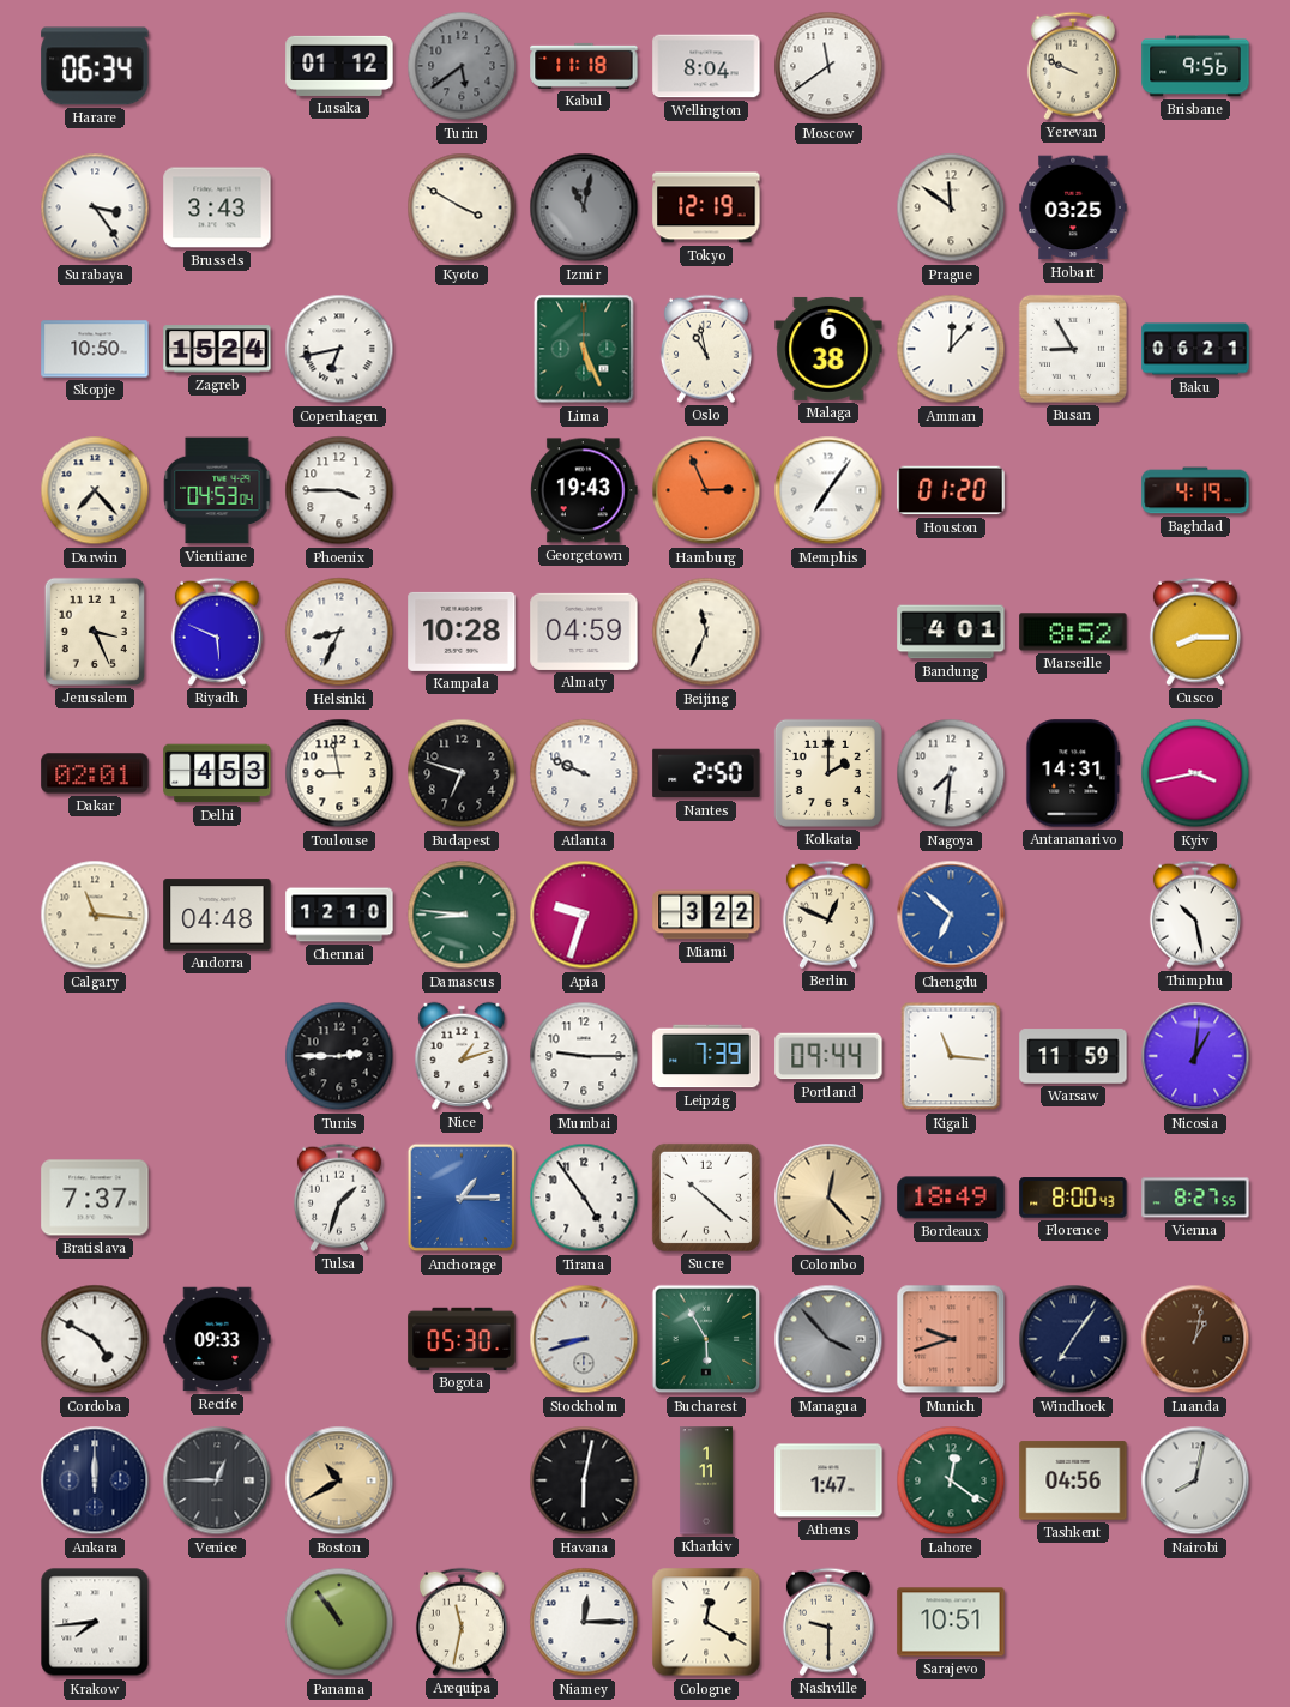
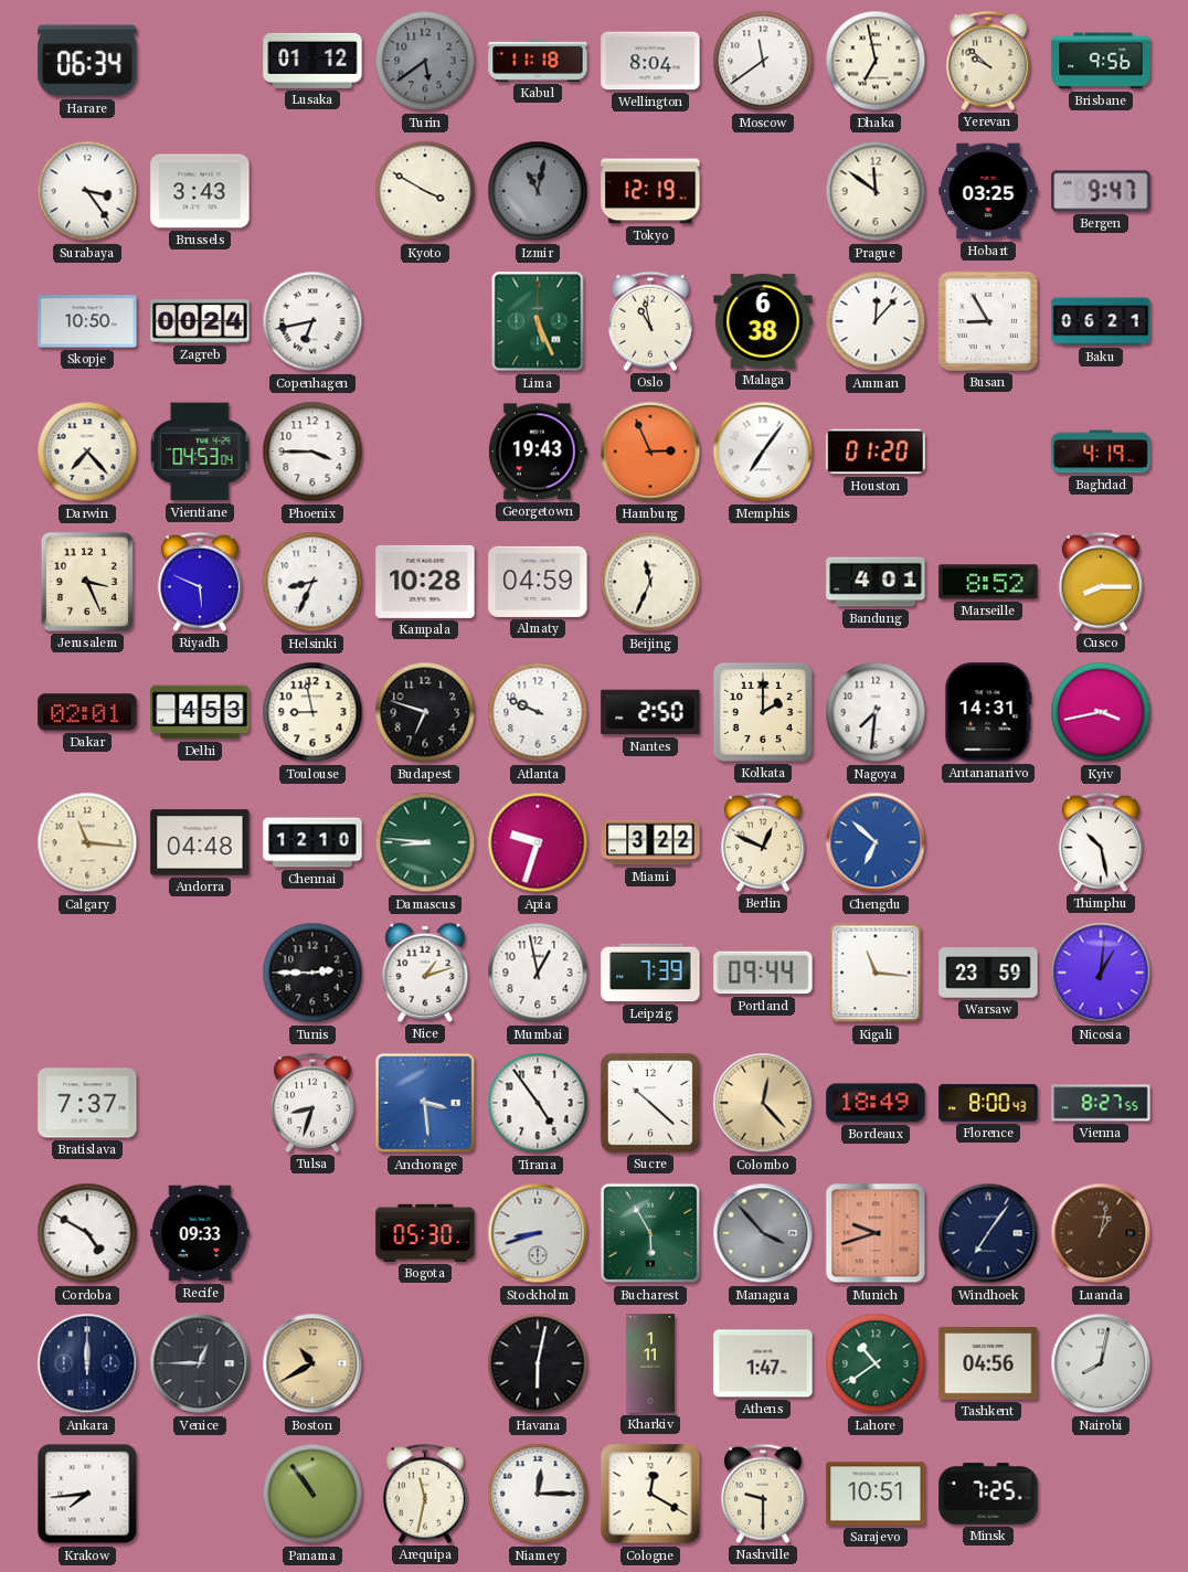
Dhaka: none -> 6:58
Yerevan: 9:49 -> 9:52
Bergen: none -> 9:47
Zagreb: 15:24 -> 00:24
Mumbai: 9:15 -> 12:58
Warsaw: 11:59 -> 23:59
Tulsa: 1:33 -> 8:33
Anchorage: 1:15 -> 3:29
Lahore: 12:21 -> 10:39
Minsk: none -> 7:25
